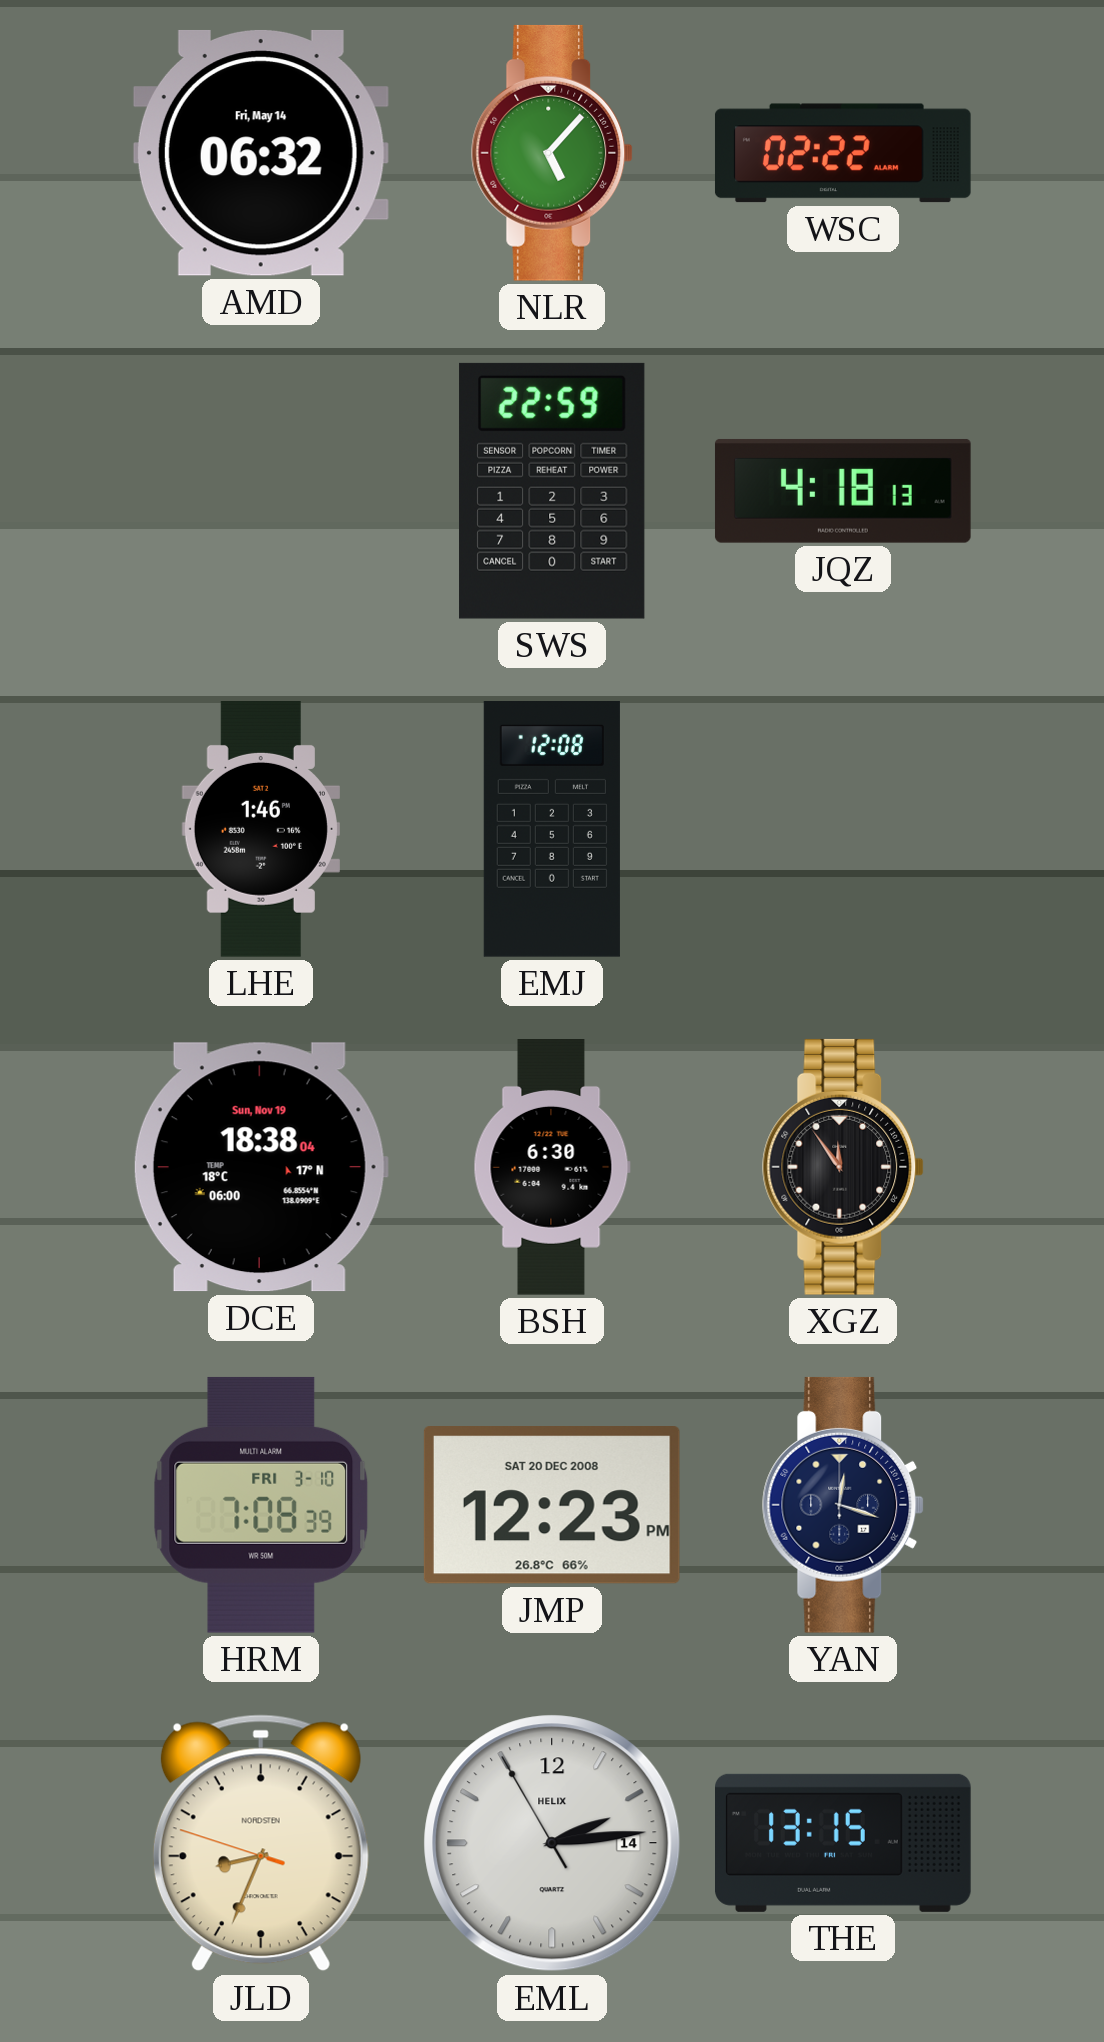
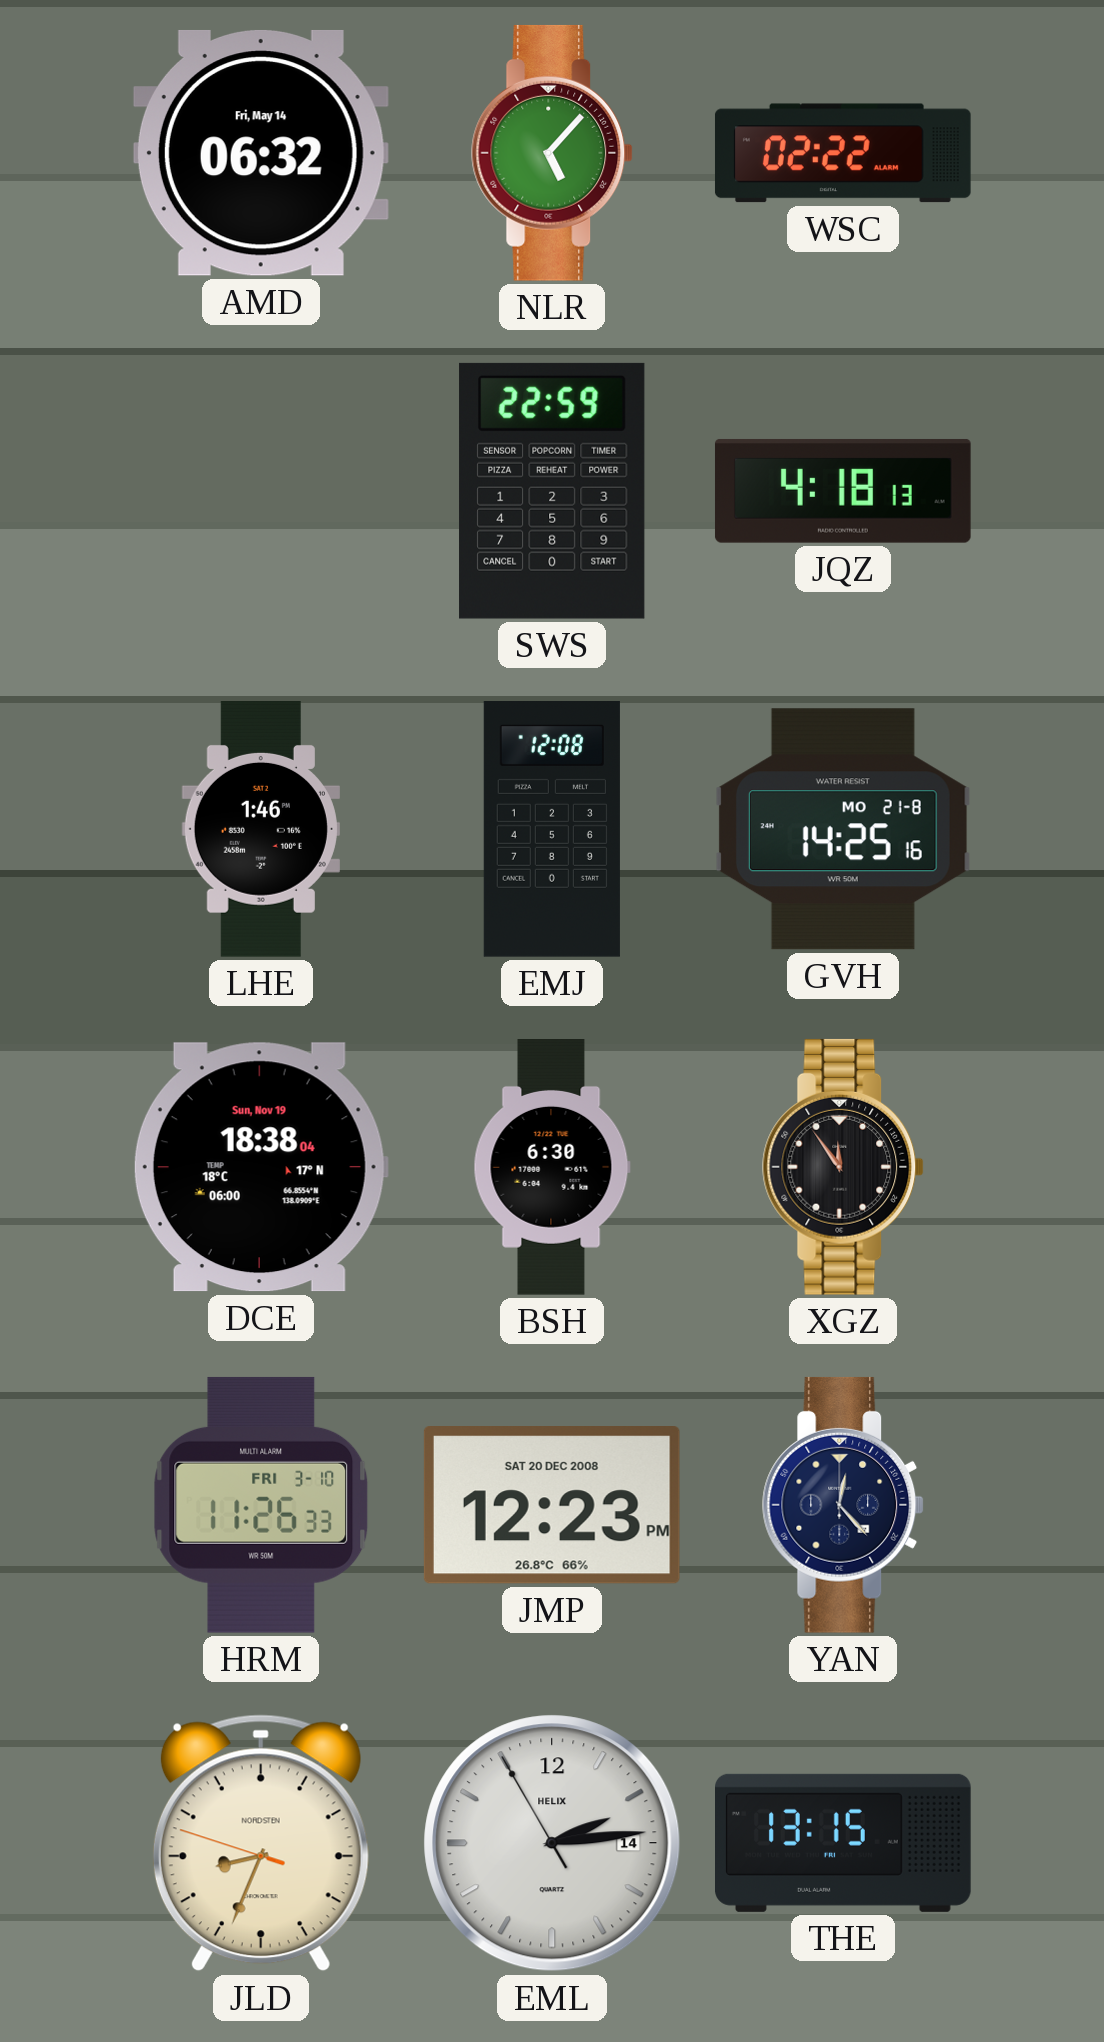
GVH: none -> 14:25
HRM: 7:08 -> 11:26
YAN: 12:18 -> 12:23
